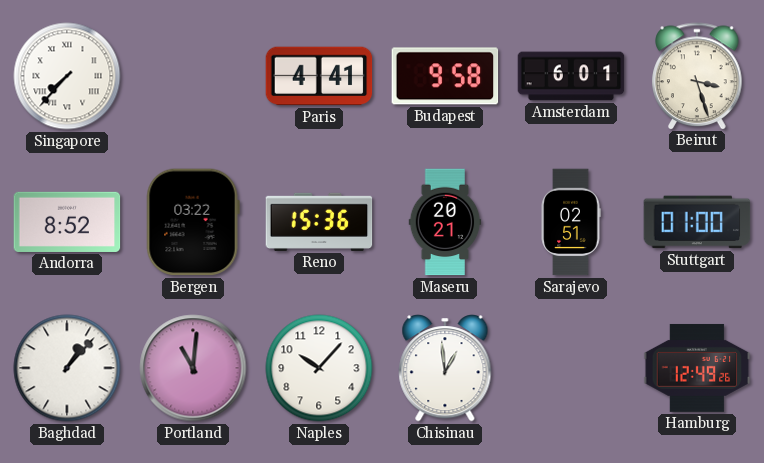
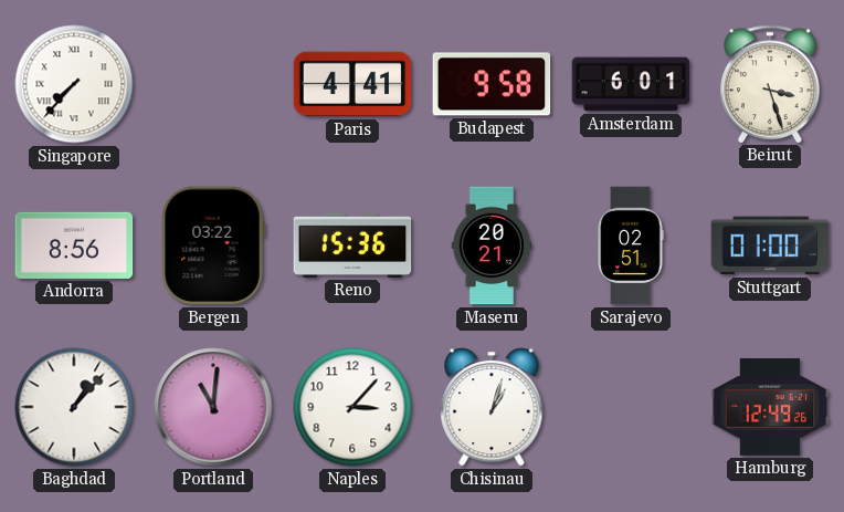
Andorra: 8:52 -> 8:56
Naples: 10:07 -> 3:07
Chisinau: 12:59 -> 1:03
